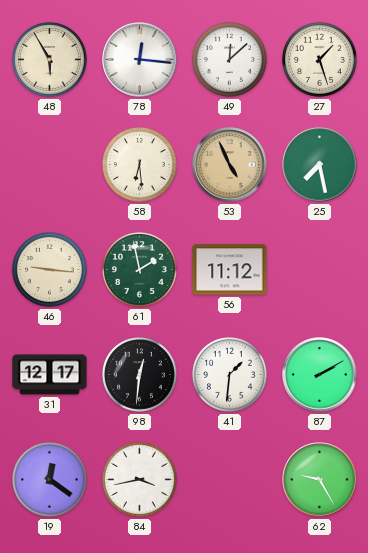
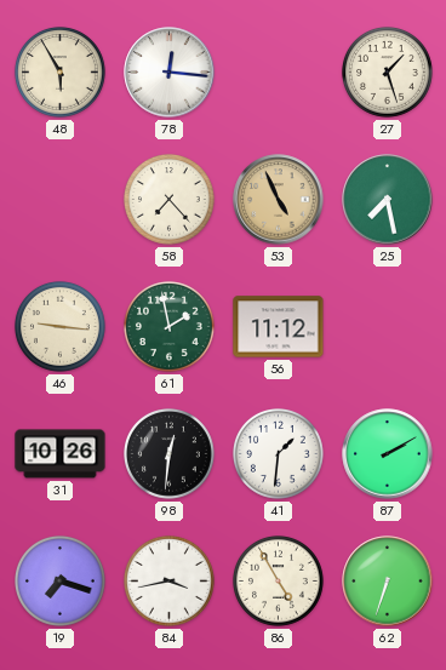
49: 12:08 -> none
58: 6:29 -> 7:23
31: 12:17 -> 10:26
19: 12:21 -> 7:18
86: none -> 4:55
62: 9:25 -> 6:33
